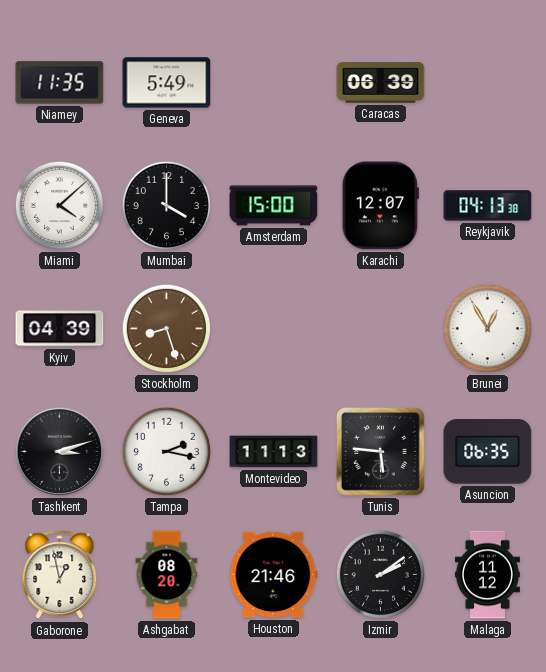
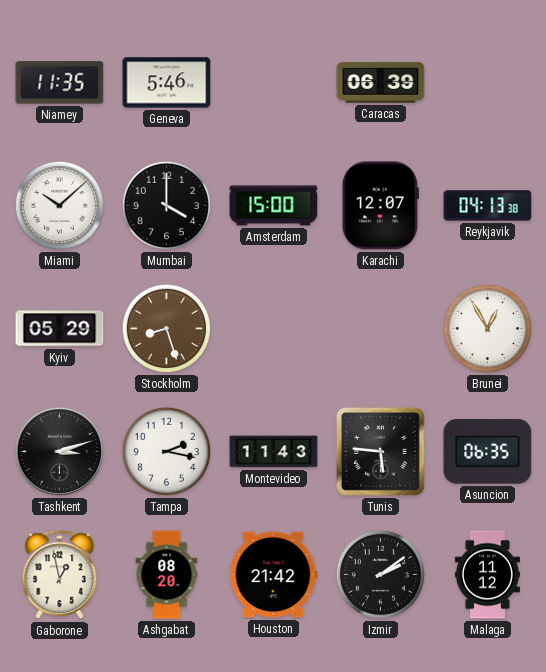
Geneva: 5:49 -> 5:46
Miami: 4:08 -> 10:08
Kyiv: 04:39 -> 05:29
Montevideo: 11:13 -> 11:43
Houston: 21:46 -> 21:42
